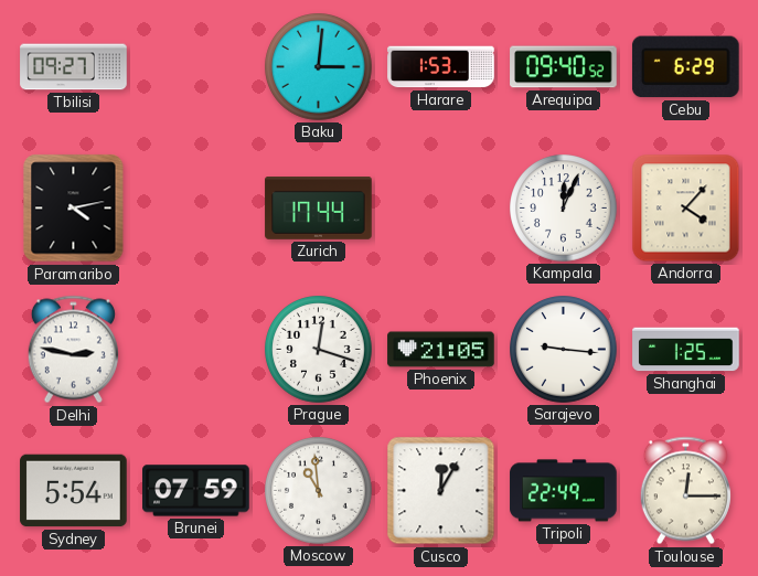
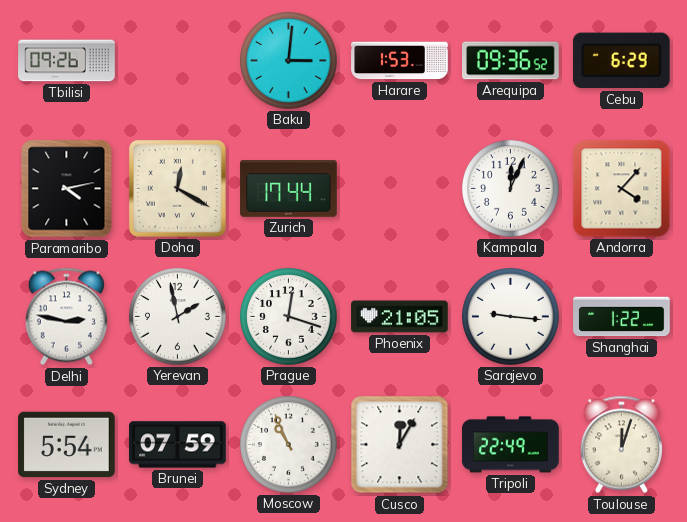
Tbilisi: 09:27 -> 09:26
Arequipa: 09:40 -> 09:36
Doha: none -> 12:20
Yerevan: none -> 1:58
Shanghai: 1:25 -> 1:22
Moscow: 10:59 -> 10:56
Toulouse: 12:15 -> 12:03
